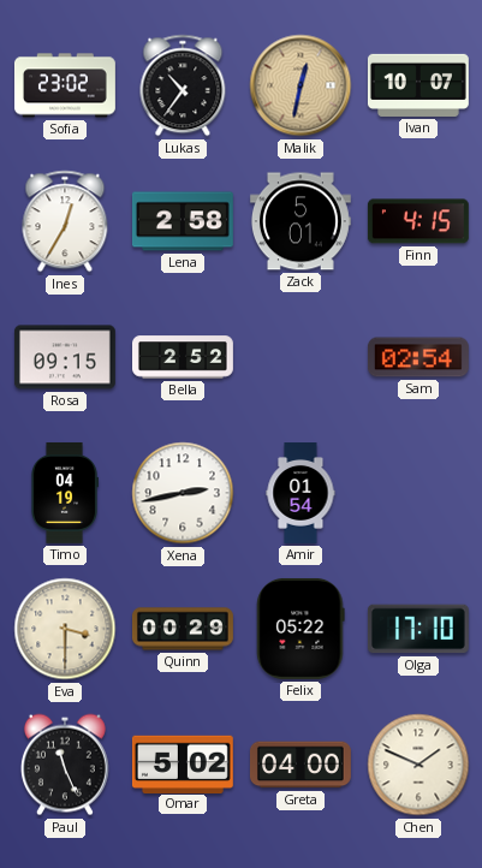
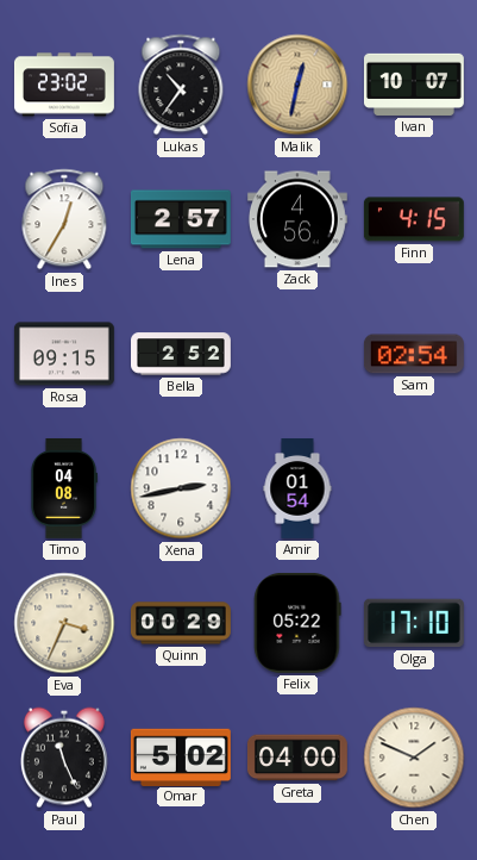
Lena: 2:58 -> 2:57
Zack: 5:01 -> 4:56
Timo: 04:19 -> 04:08
Eva: 3:30 -> 3:34
